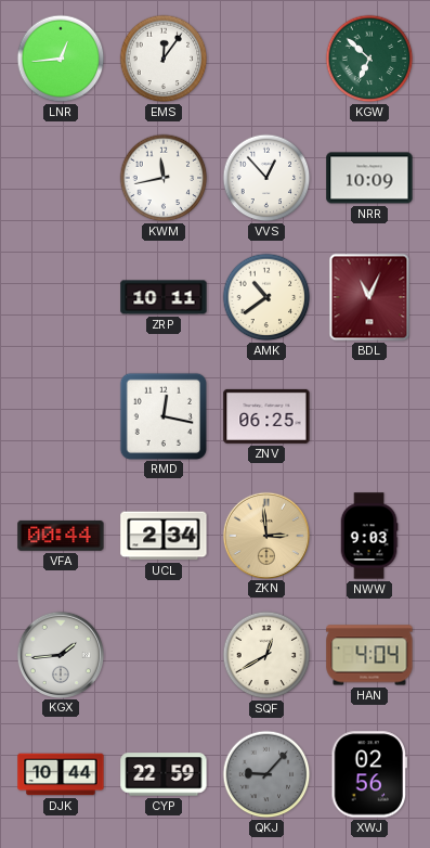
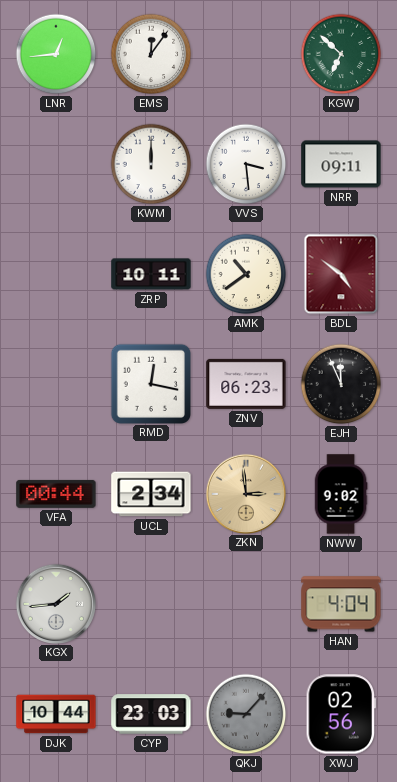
KWM: 11:43 -> 12:00
VVS: 12:53 -> 3:29
NRR: 10:09 -> 09:11
BDL: 11:04 -> 4:51
ZNV: 06:25 -> 06:23
EJH: none -> 11:56
NWW: 9:03 -> 9:02
SQF: 12:40 -> none
CYP: 22:59 -> 23:03
